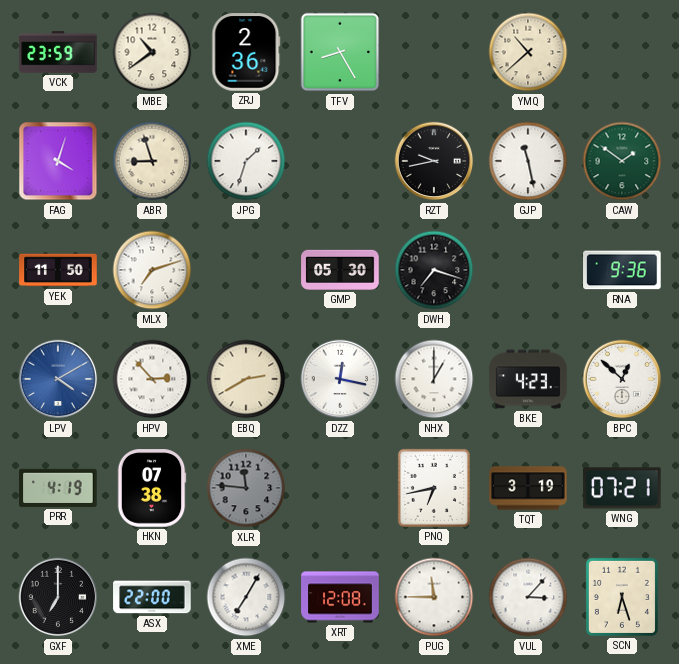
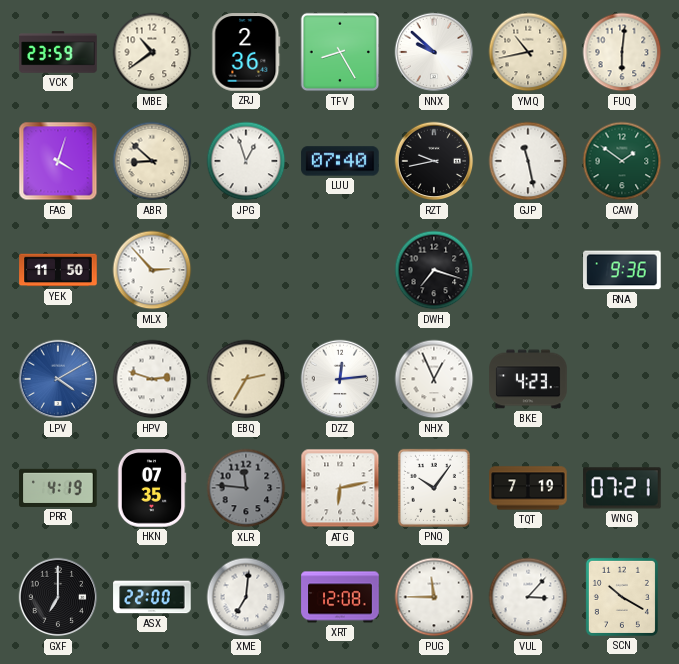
NNX: none -> 9:52
YMQ: 10:38 -> 10:43
FUQ: none -> 6:01
ABR: 8:57 -> 8:52
JPG: 1:33 -> 12:57
LUU: none -> 07:40
MLX: 7:12 -> 2:53
GMP: 05:30 -> none
HPV: 2:53 -> 2:48
EBQ: 2:40 -> 2:35
DZZ: 12:17 -> 12:14
NHX: 1:00 -> 12:56
BPC: 12:52 -> none
HKN: 07:38 -> 07:35
ATG: none -> 6:13
PNQ: 6:43 -> 10:06
TQT: 3:19 -> 7:19
XME: 7:05 -> 7:01
SCN: 6:27 -> 10:20
